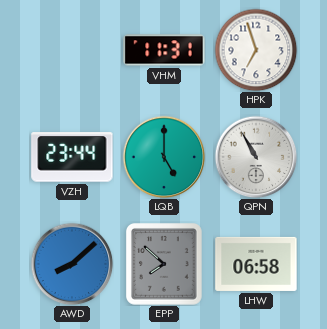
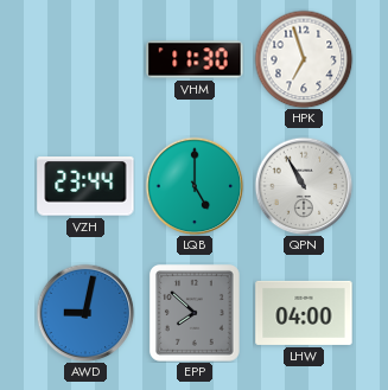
VHM: 11:31 -> 11:30
AWD: 8:08 -> 9:02
LHW: 06:58 -> 04:00
